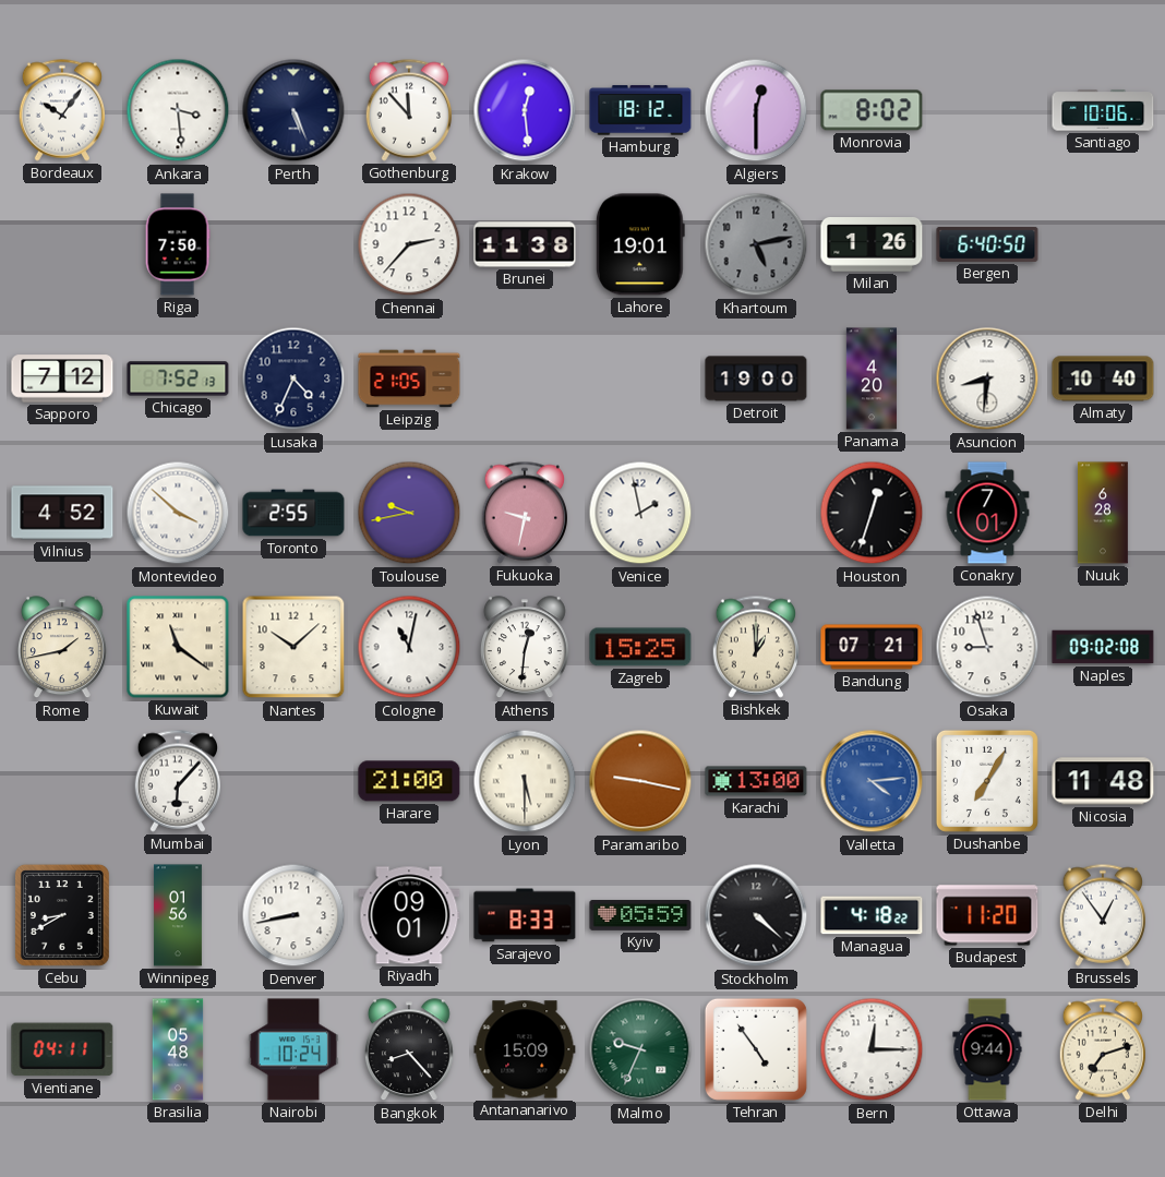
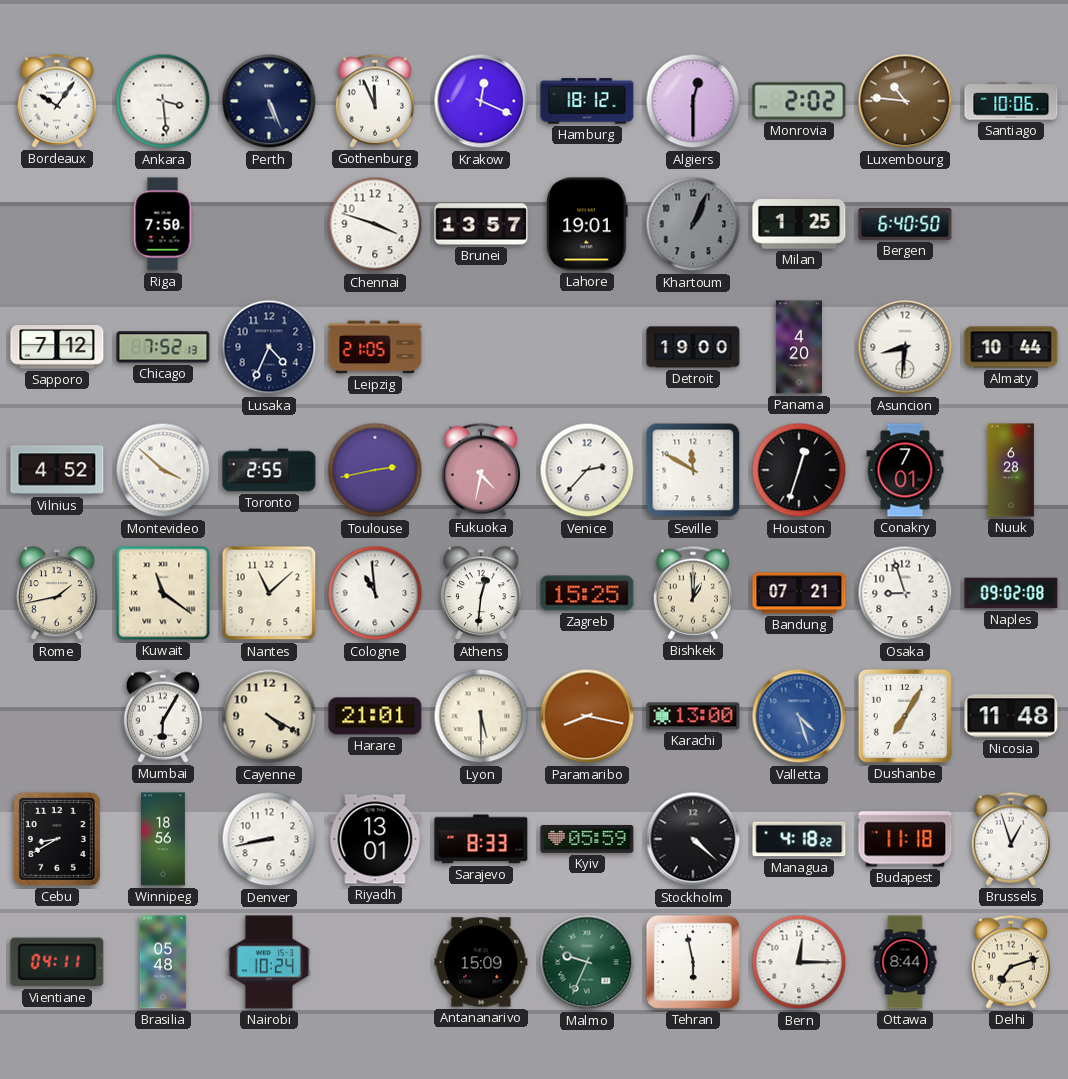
Gothenburg: 11:53 -> 11:56
Krakow: 12:29 -> 12:19
Monrovia: 8:02 -> 2:02
Luxembourg: none -> 10:46
Chennai: 2:37 -> 3:48
Brunei: 11:38 -> 13:57
Khartoum: 5:13 -> 1:04
Milan: 1:26 -> 1:25
Almaty: 10:40 -> 10:44
Toulouse: 9:43 -> 2:43
Fukuoka: 9:32 -> 4:32
Venice: 1:58 -> 2:37
Seville: none -> 11:50
Nantes: 10:08 -> 11:08
Cologne: 11:02 -> 10:59
Mumbai: 6:07 -> 6:05
Cayenne: none -> 4:20
Harare: 21:00 -> 21:01
Paramaribo: 9:17 -> 8:17
Valletta: 4:14 -> 4:27
Winnipeg: 01:56 -> 18:56
Riyadh: 09:01 -> 13:01
Budapest: 11:20 -> 11:18
Brussels: 12:54 -> 12:57
Bangkok: 8:23 -> none
Tehran: 4:54 -> 5:58
Ottawa: 9:44 -> 8:44
